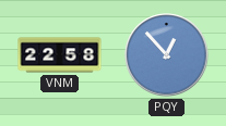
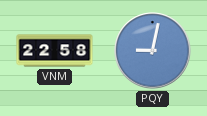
PQY: 12:53 -> 9:02
